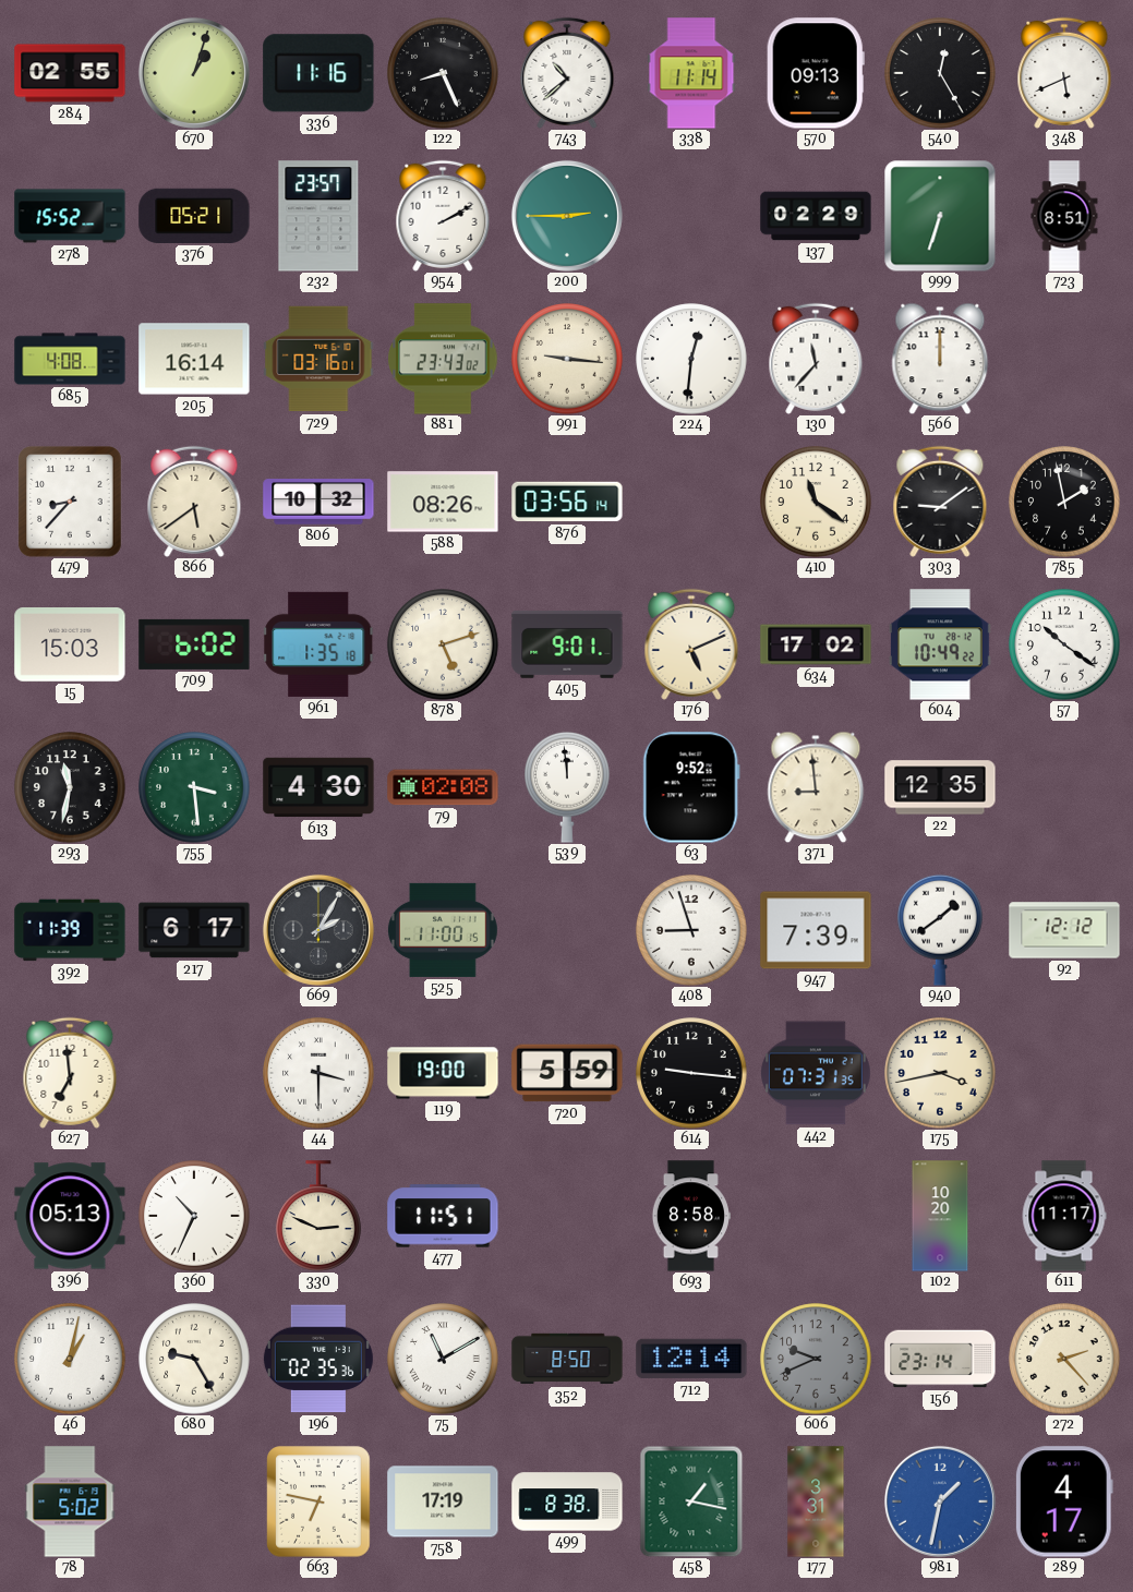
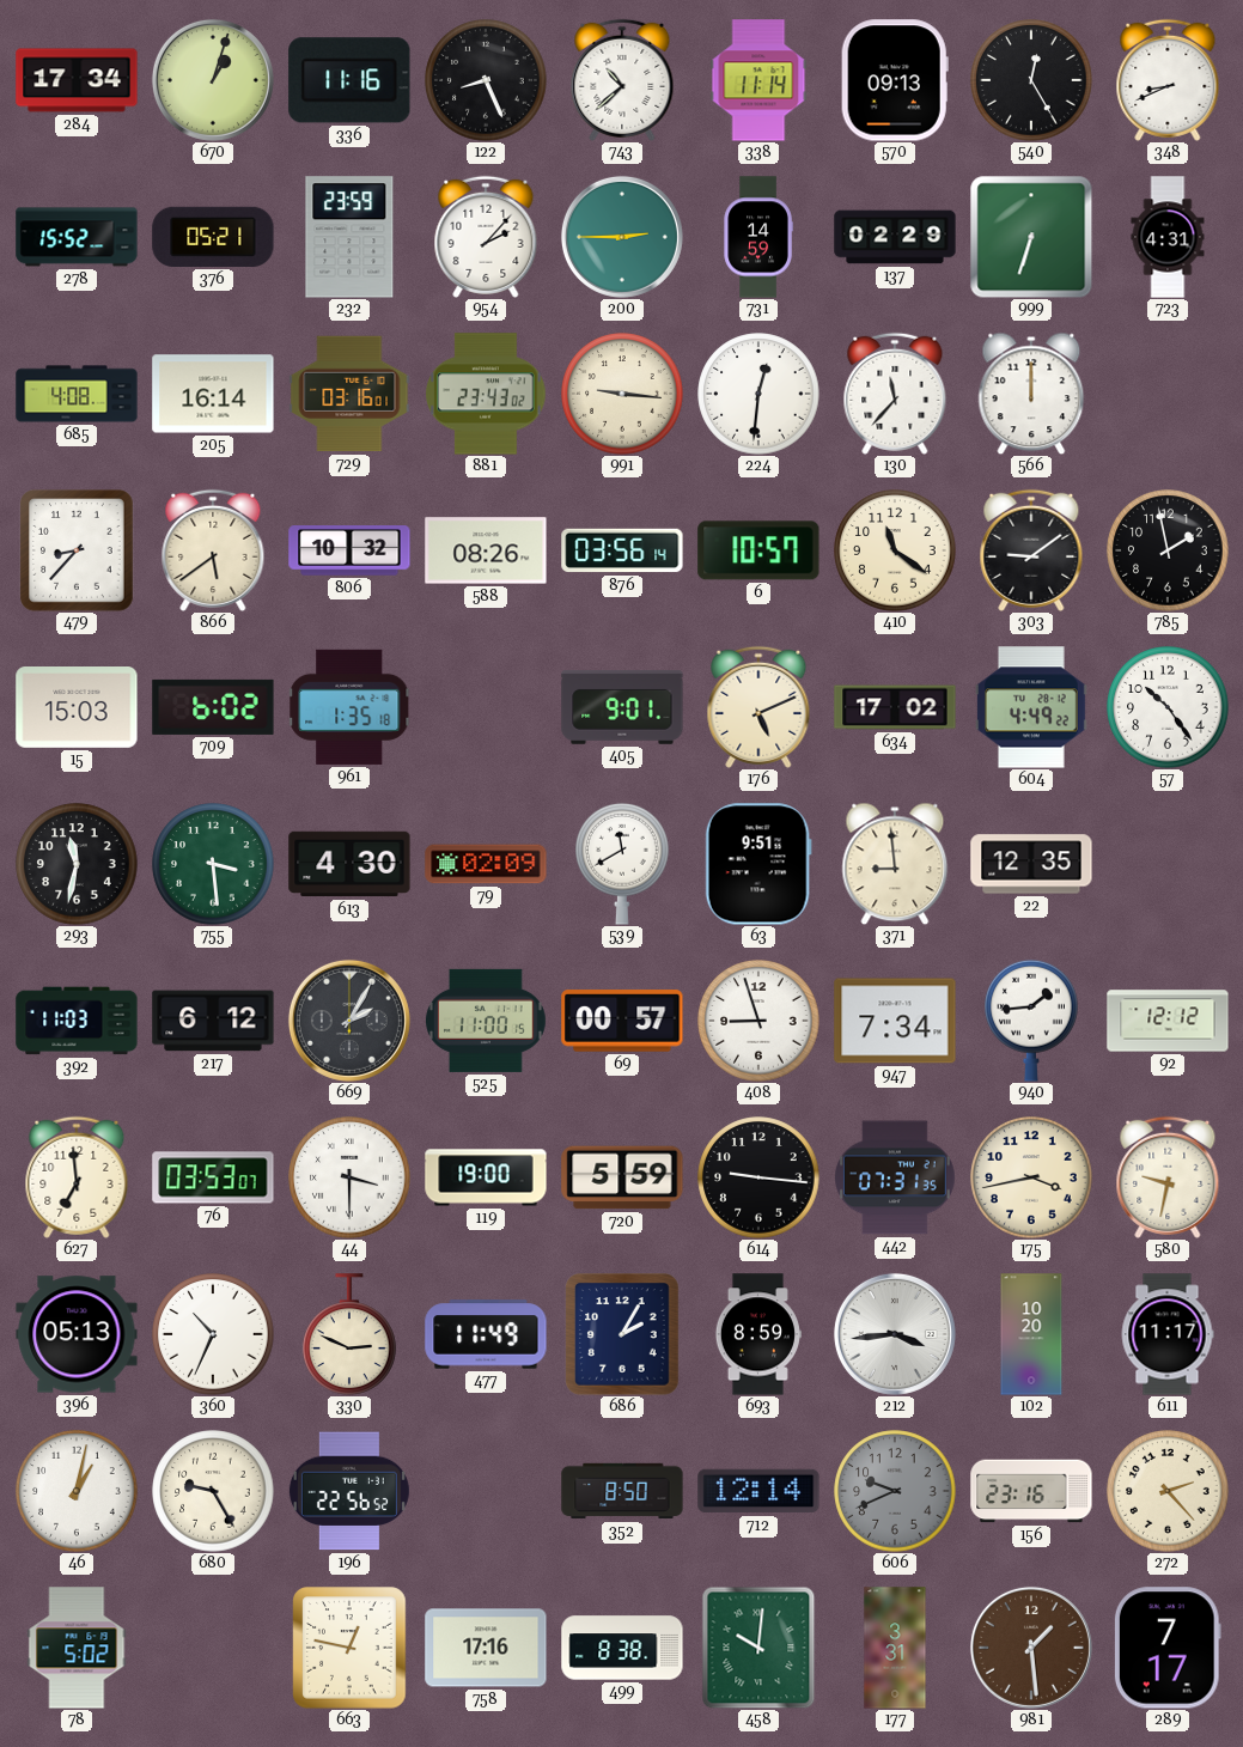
284: 02:55 -> 17:34
348: 5:41 -> 8:41
232: 23:57 -> 23:59
954: 2:10 -> 2:07
731: none -> 14:59
723: 8:51 -> 4:31
6: none -> 10:57
878: 5:12 -> none
604: 10:49 -> 4:49
57: 10:21 -> 10:24
79: 02:08 -> 02:09
539: 11:59 -> 11:40
63: 9:52 -> 9:51
392: 11:39 -> 11:03
217: 6:17 -> 6:12
69: none -> 00:57
947: 7:39 -> 7:34
940: 1:39 -> 1:44
76: none -> 03:53
580: none -> 9:32
477: 11:51 -> 11:49
686: none -> 2:05
693: 8:58 -> 8:59
212: none -> 3:44
196: 02:35 -> 22:56
75: 11:10 -> none
156: 23:14 -> 23:16
663: 6:47 -> 12:47
758: 17:19 -> 17:16
458: 1:17 -> 10:01
981: 1:32 -> 1:29
981 dial: blue -> brown
289: 4:17 -> 7:17
